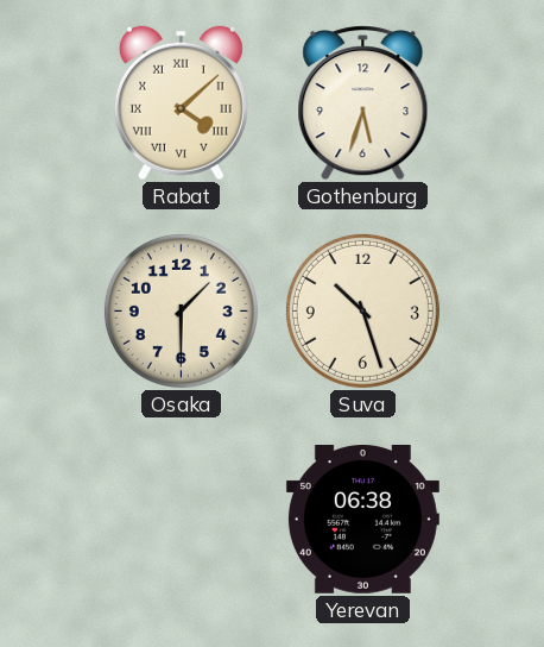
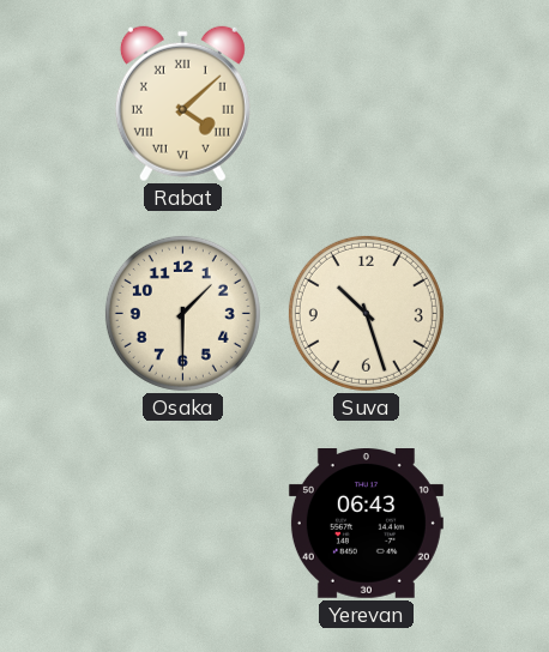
Gothenburg: 5:33 -> none
Yerevan: 06:38 -> 06:43
